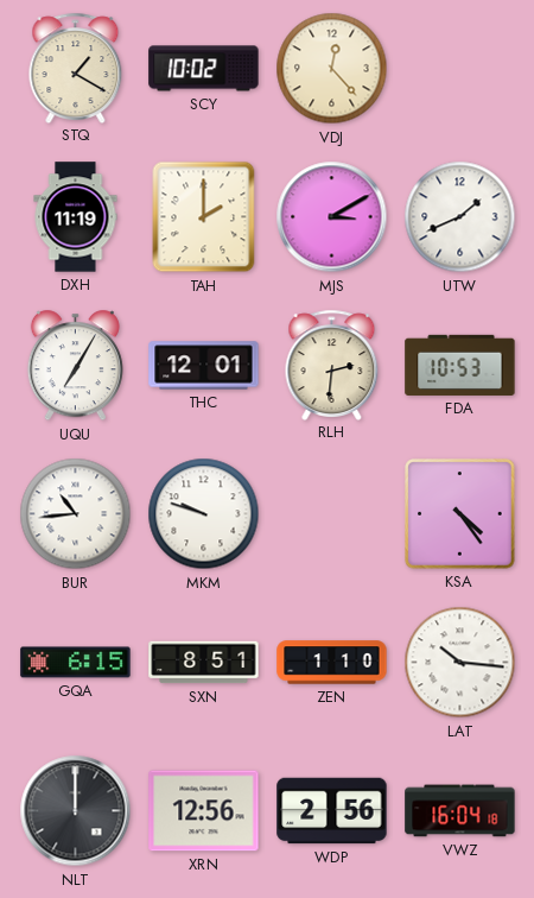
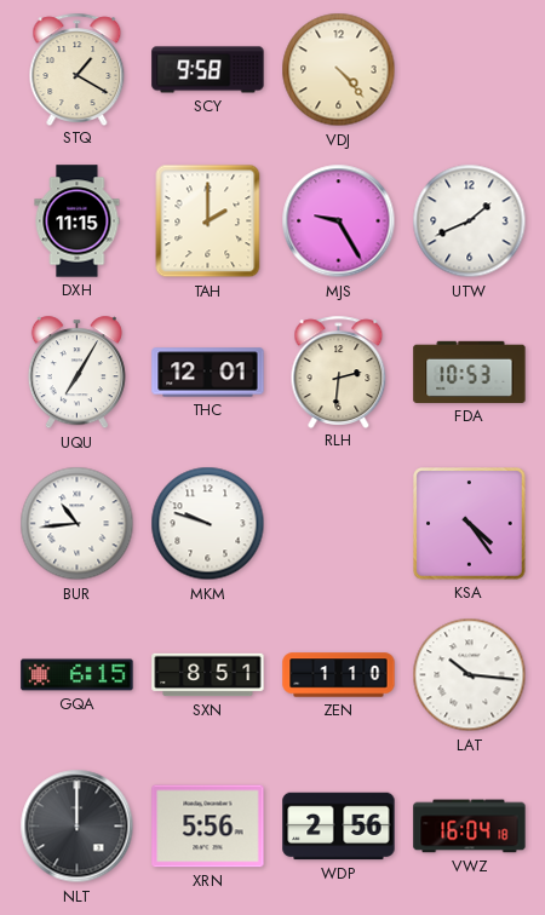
SCY: 10:02 -> 9:58
VDJ: 12:23 -> 4:23
DXH: 11:19 -> 11:15
MJS: 3:10 -> 9:25
XRN: 12:56 -> 5:56
